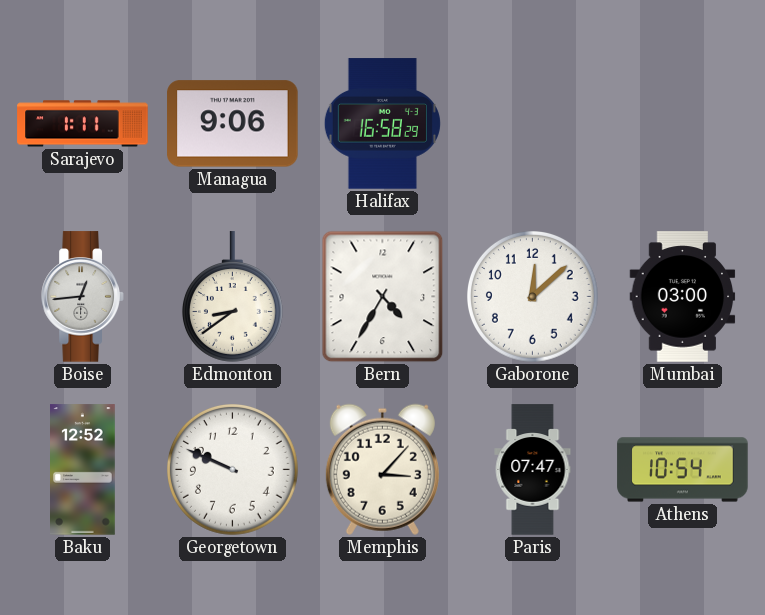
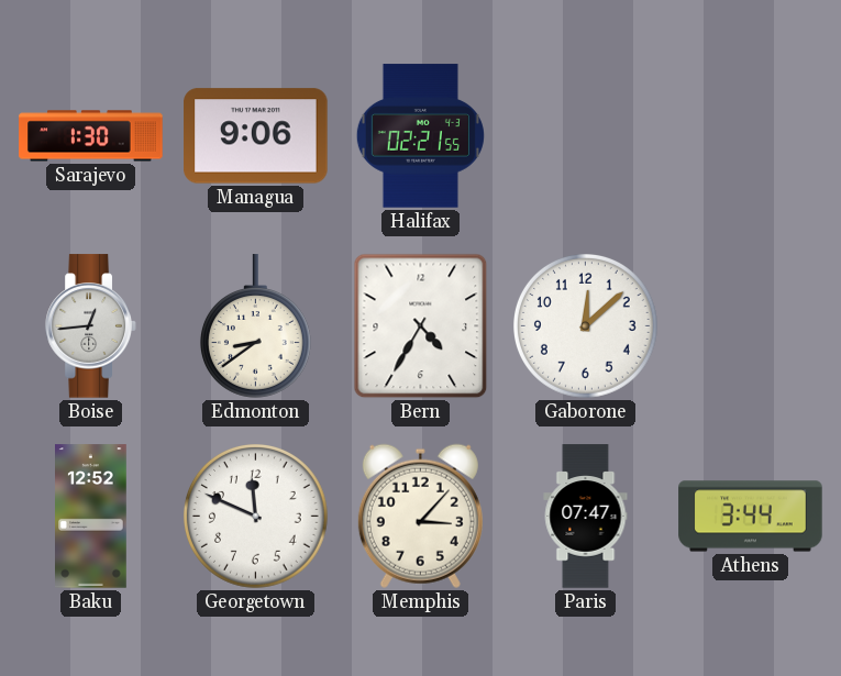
Sarajevo: 1:11 -> 1:30
Halifax: 16:58 -> 02:21
Mumbai: 03:00 -> none
Georgetown: 9:49 -> 11:49
Athens: 10:54 -> 3:44
